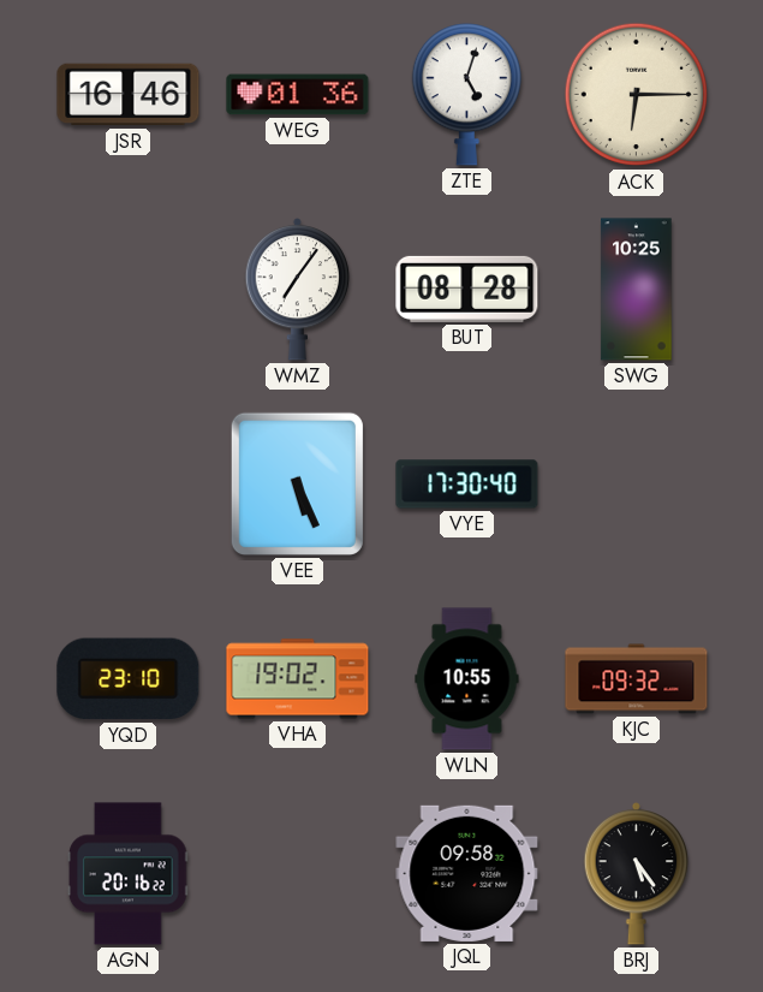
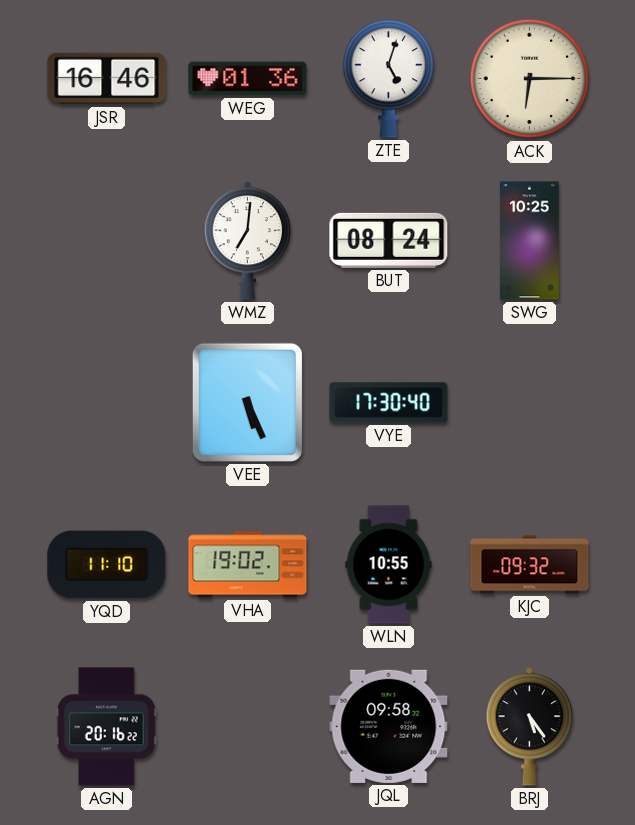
WMZ: 7:06 -> 7:01
BUT: 08:28 -> 08:24
YQD: 23:10 -> 11:10
